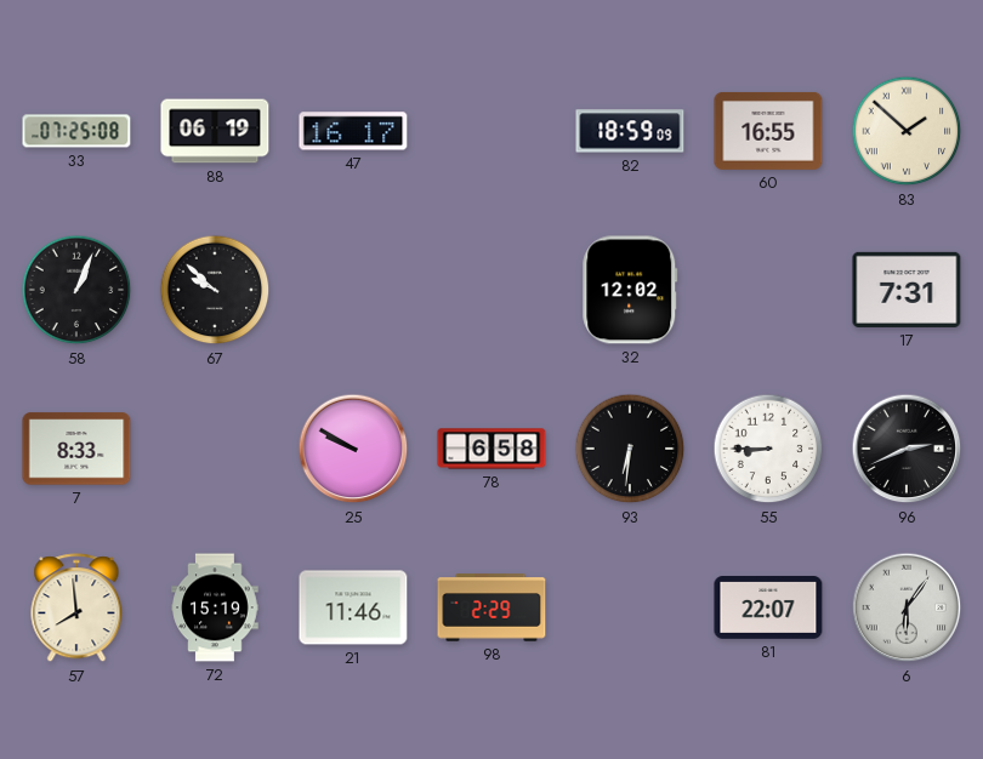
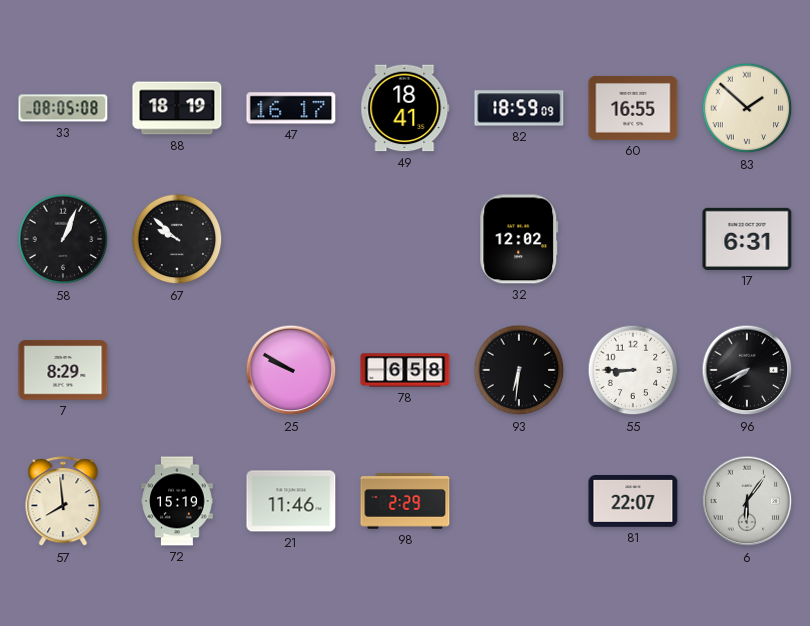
33: 07:25 -> 08:05
88: 06:19 -> 18:19
49: none -> 18:41
17: 7:31 -> 6:31
7: 8:33 -> 8:29
96: 2:41 -> 7:41
